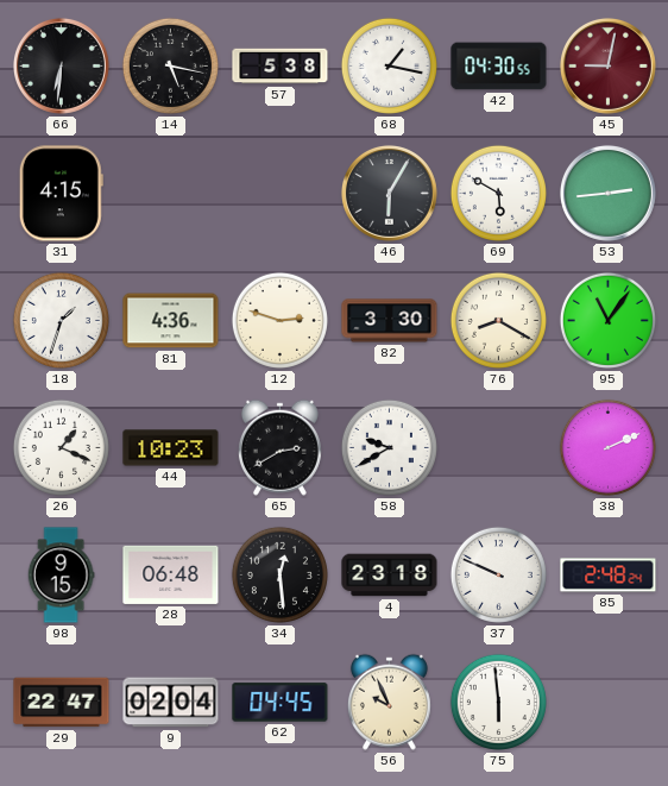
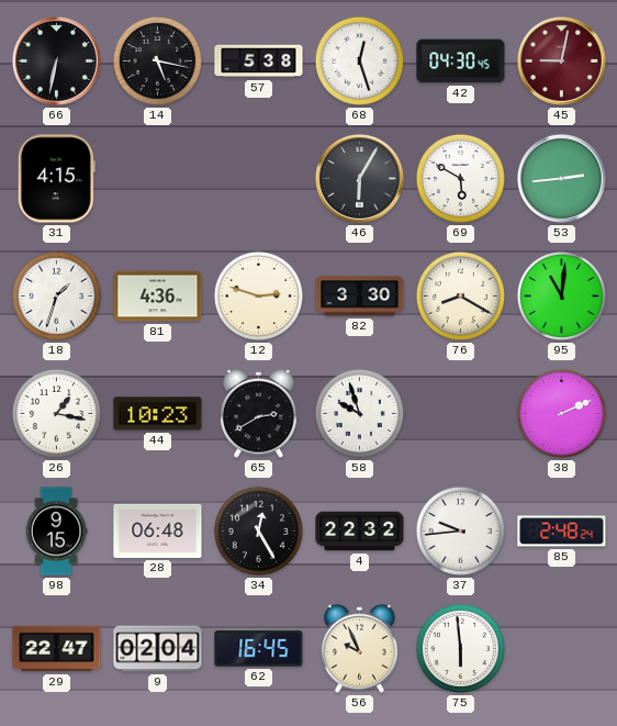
66: 6:31 -> 6:32
68: 1:17 -> 12:27
42: 04:30:55 -> 04:30:45
95: 11:06 -> 11:01
26: 1:19 -> 1:17
58: 9:40 -> 9:57
34: 12:29 -> 12:25
4: 23:18 -> 22:32
37: 9:49 -> 9:44
62: 04:45 -> 16:45
